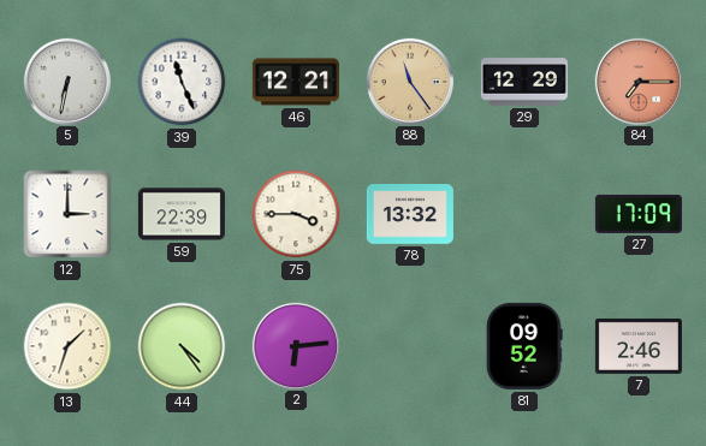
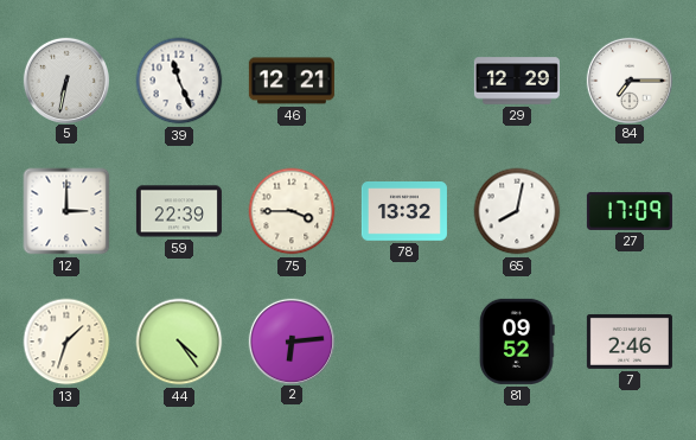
88: 11:24 -> none
84 dial: salmon -> white
65: none -> 8:02
